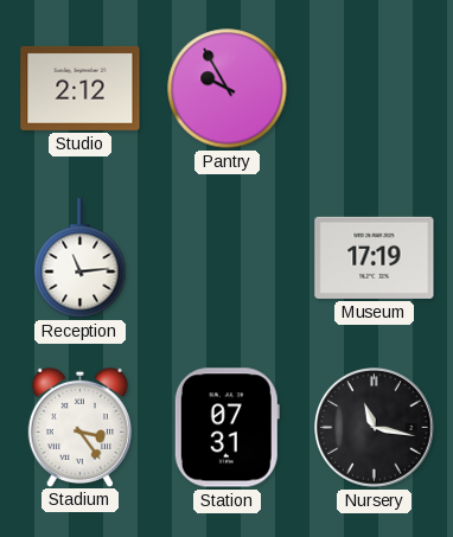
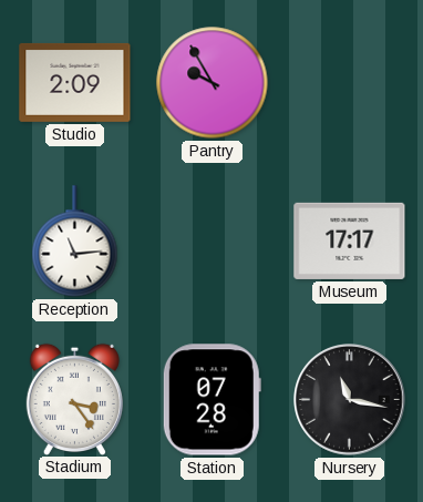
Studio: 2:12 -> 2:09
Museum: 17:19 -> 17:17
Station: 07:31 -> 07:28
